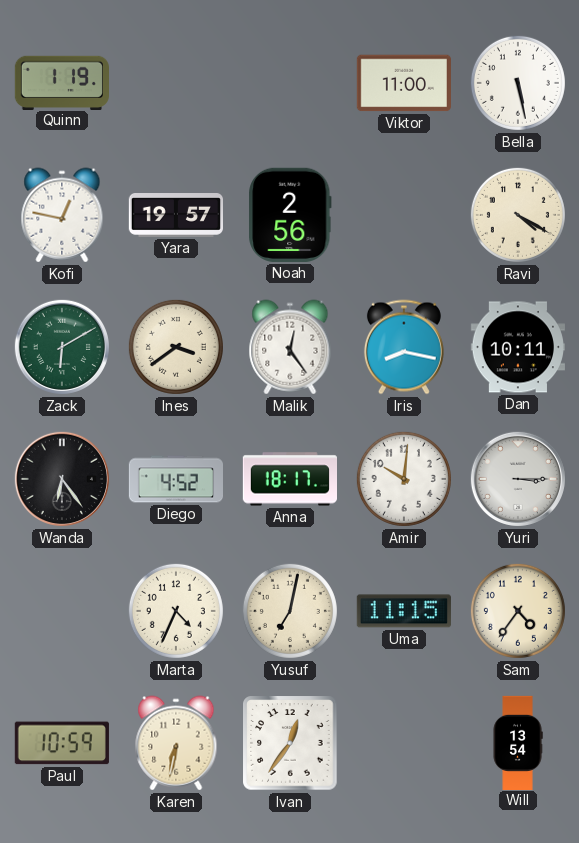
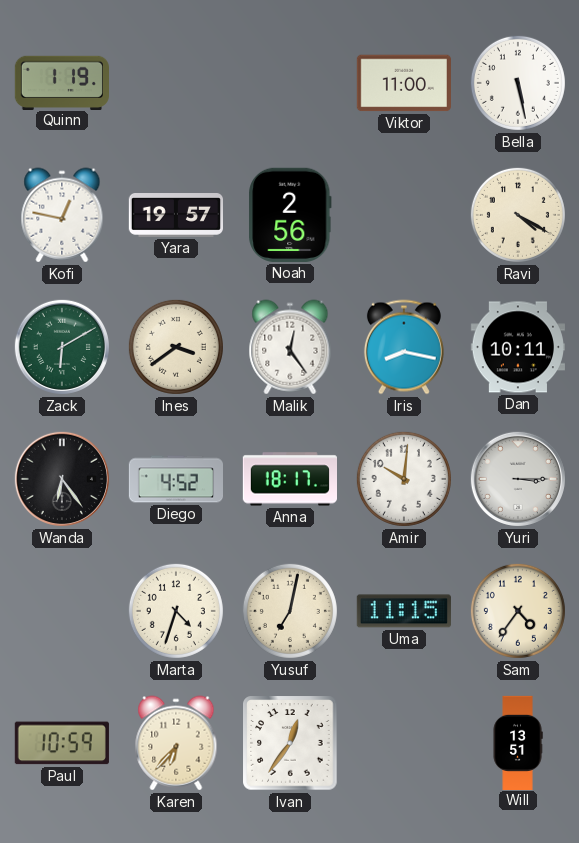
Marta: 4:34 -> 4:33
Karen: 6:32 -> 6:37
Will: 13:54 -> 13:51
